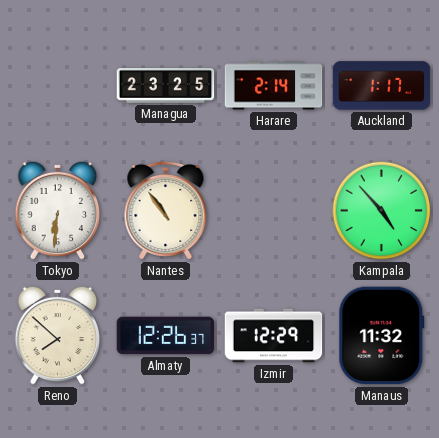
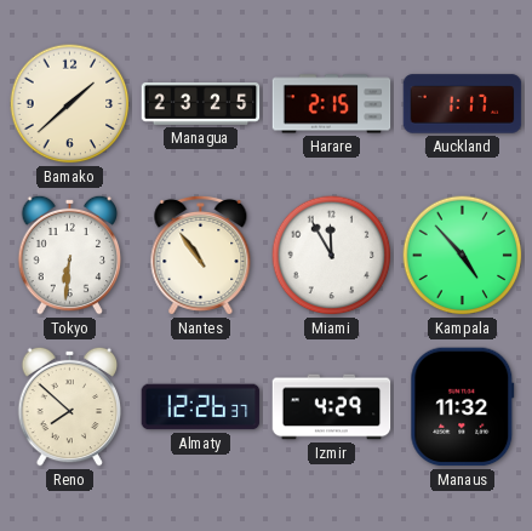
Bamako: none -> 1:38
Harare: 2:14 -> 2:15
Miami: none -> 11:55
Izmir: 12:29 -> 4:29
